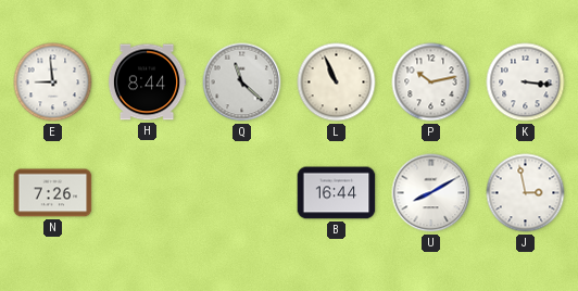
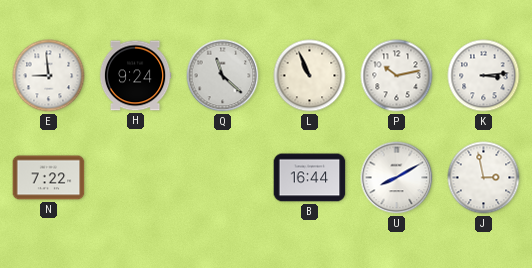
H: 8:44 -> 9:24
K: 3:16 -> 3:14
N: 7:26 -> 7:22
